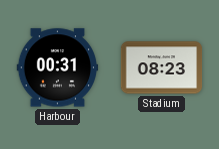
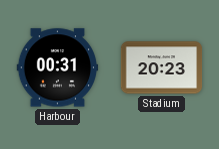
Stadium: 08:23 -> 20:23
